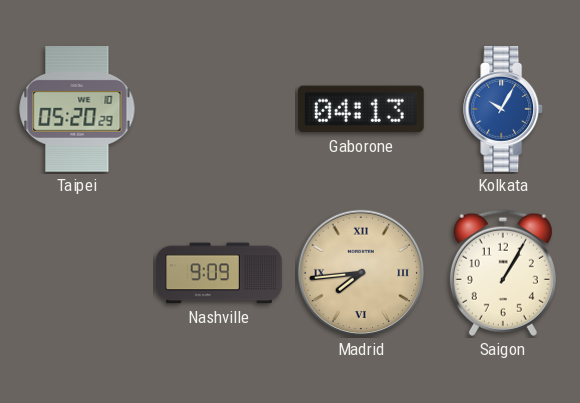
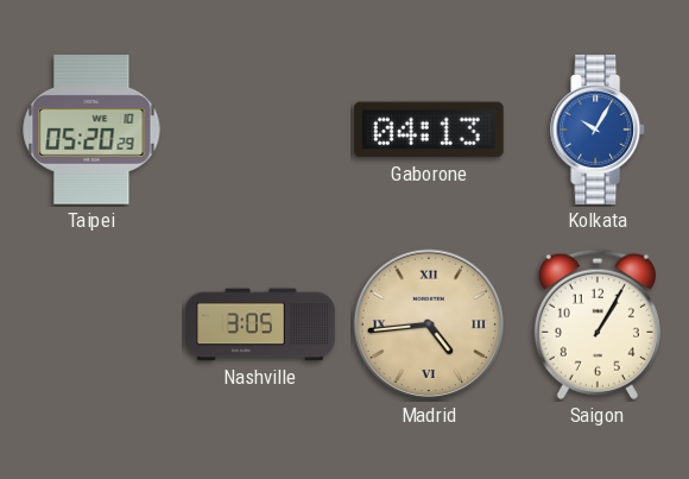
Nashville: 9:09 -> 3:05
Madrid: 7:44 -> 4:44
